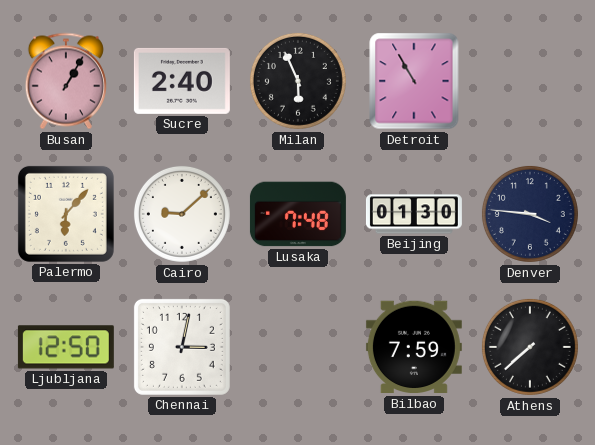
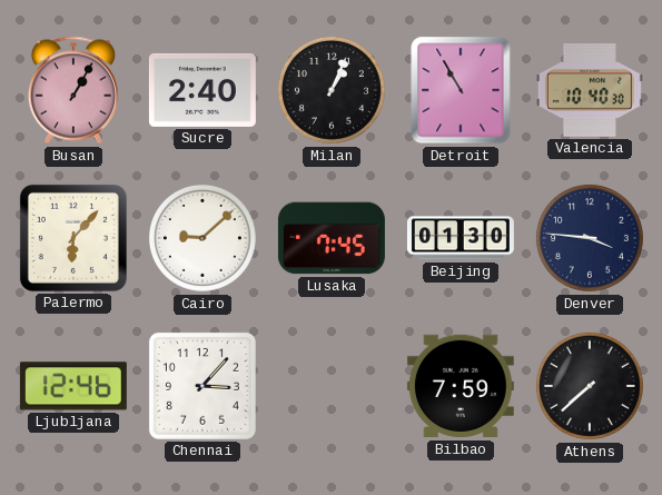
Milan: 5:56 -> 1:04
Valencia: none -> 10:40
Lusaka: 7:48 -> 7:45
Ljubljana: 12:50 -> 12:46
Chennai: 3:02 -> 3:07
